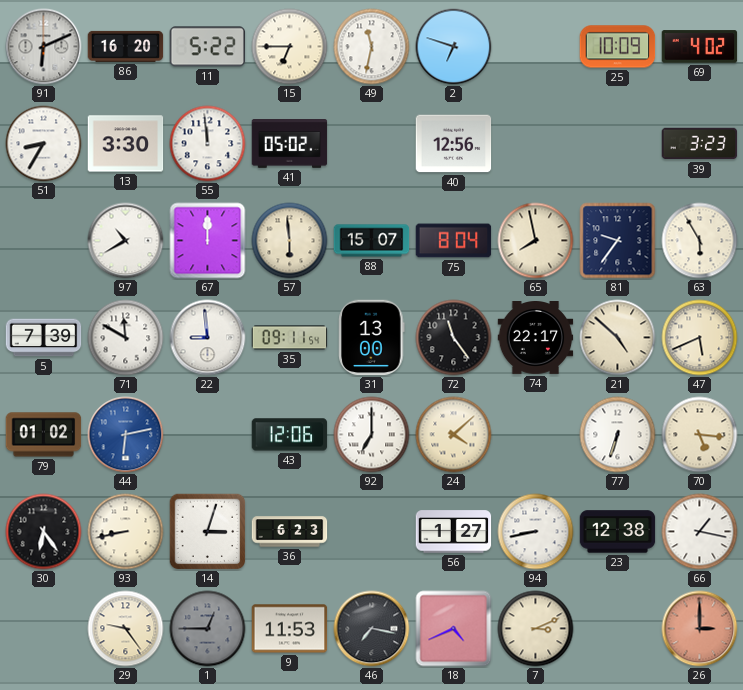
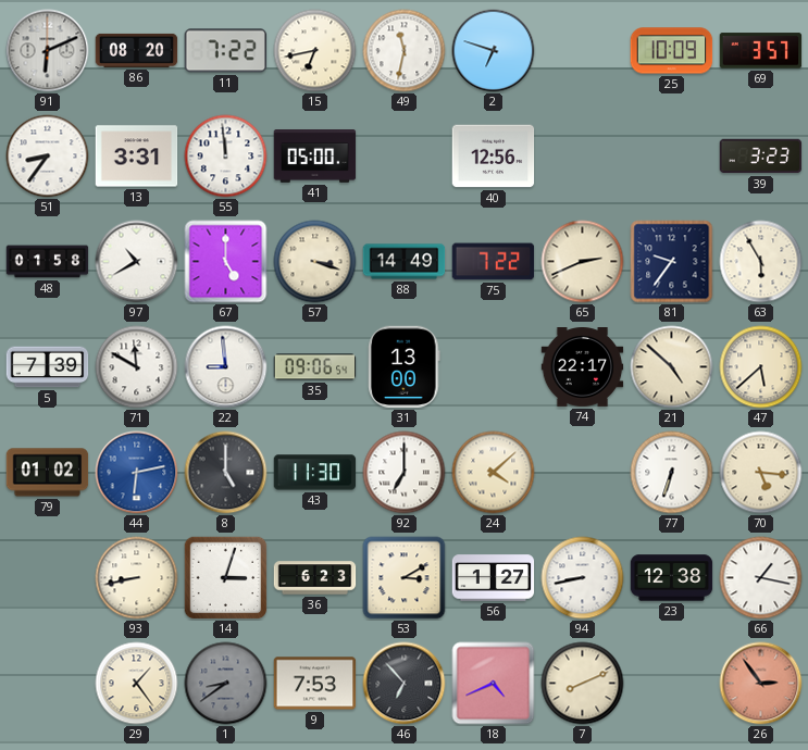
86: 16:20 -> 08:20
11: 5:22 -> 7:22
15: 6:45 -> 6:43
69: 4:02 -> 3:57
51: 8:35 -> 8:36
13: 3:30 -> 3:31
41: 05:02 -> 05:00
48: none -> 01:58
67: 12:00 -> 5:00
57: 5:59 -> 3:18
88: 15:07 -> 14:49
75: 8:04 -> 7:22
65: 7:58 -> 2:41
35: 09:11 -> 09:06
72: 11:24 -> none
47: 5:41 -> 5:38
8: none -> 5:00
43: 12:06 -> 11:30
30: 6:24 -> none
53: none -> 3:10
29: 9:24 -> 1:24
1: 12:45 -> 8:39
9: 11:53 -> 7:53
46: 7:17 -> 6:53
7: 3:11 -> 8:11
26: 3:00 -> 2:54
